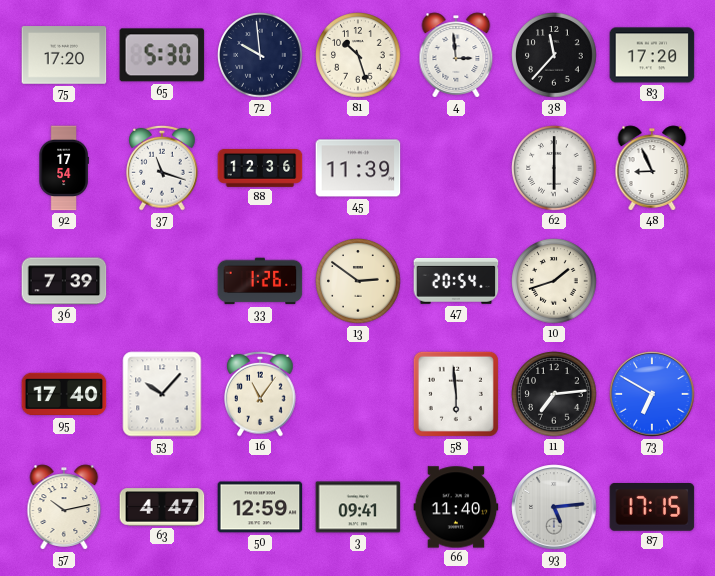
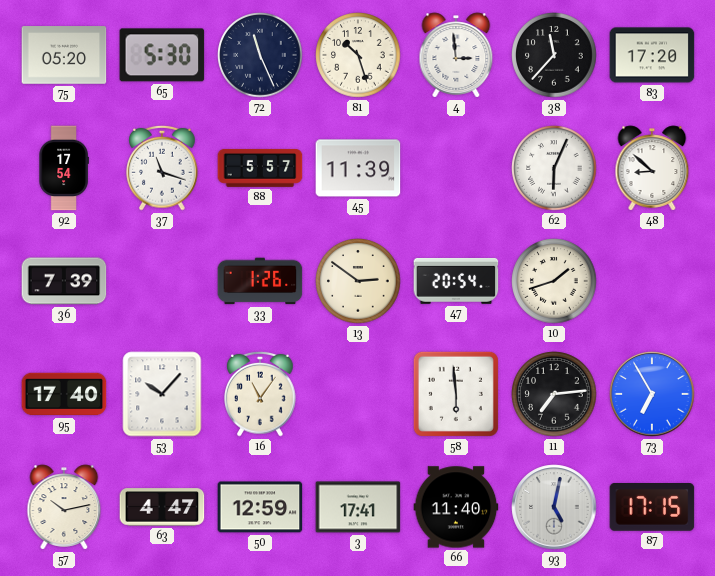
75: 17:20 -> 05:20
72: 9:59 -> 11:26
88: 12:36 -> 5:57
62: 6:00 -> 6:04
48: 8:56 -> 8:52
73: 6:50 -> 6:55
3: 09:41 -> 17:41
93: 5:14 -> 5:02
